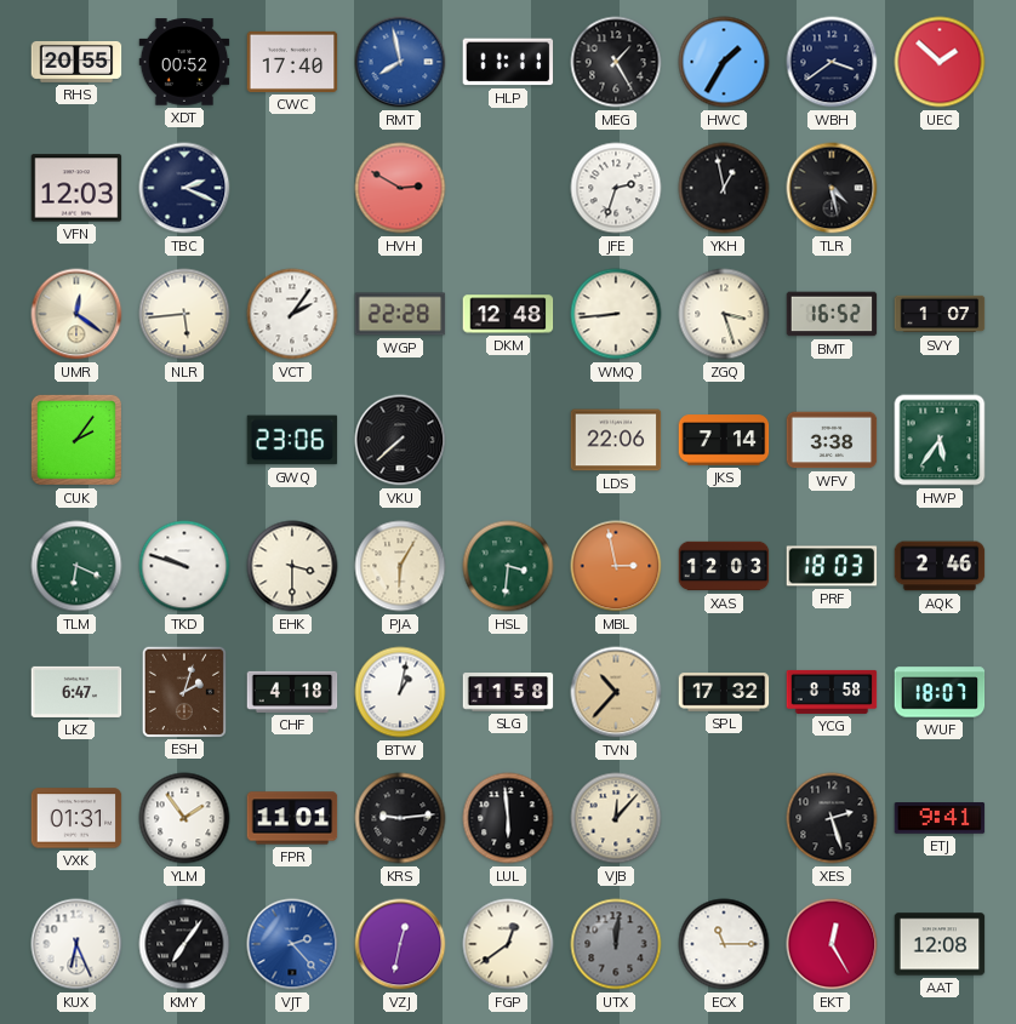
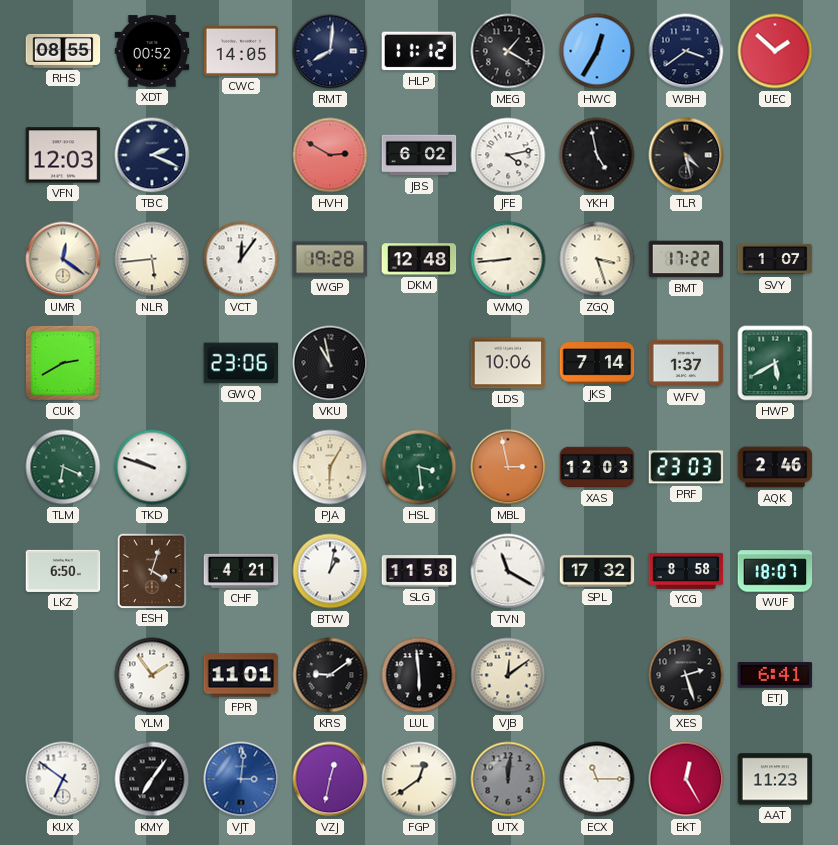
RHS: 20:55 -> 08:55
CWC: 17:40 -> 14:05
RMT: 7:58 -> 8:01
RMT dial: blue -> navy
HLP: 11:11 -> 11:12
MEG: 1:25 -> 1:20
HWC: 1:35 -> 12:35
JBS: none -> 6:02
JFE: 2:33 -> 4:13
YKH: 12:58 -> 4:58
VCT: 2:06 -> 12:06
WGP: 22:28 -> 19:28
BMT: 16:52 -> 17:22
CUK: 2:06 -> 2:40
VKU: 7:38 -> 10:58
LDS: 22:06 -> 10:06
WFV: 3:38 -> 1:37
HWP: 5:36 -> 5:40
EHK: 3:30 -> none
HSL: 3:31 -> 3:29
PRF: 18:03 -> 23:03
LKZ: 6:47 -> 6:50
ESH: 2:03 -> 4:03
CHF: 4:18 -> 4:21
TVN: 10:37 -> 11:20
TVN dial: champagne -> white
VXK: 01:31 -> none
KRS: 9:14 -> 9:09
VJB: 12:07 -> 12:09
ETJ: 9:41 -> 6:41
KUX: 6:26 -> 6:51
VJT: 2:23 -> 3:01
AAT: 12:08 -> 11:23
